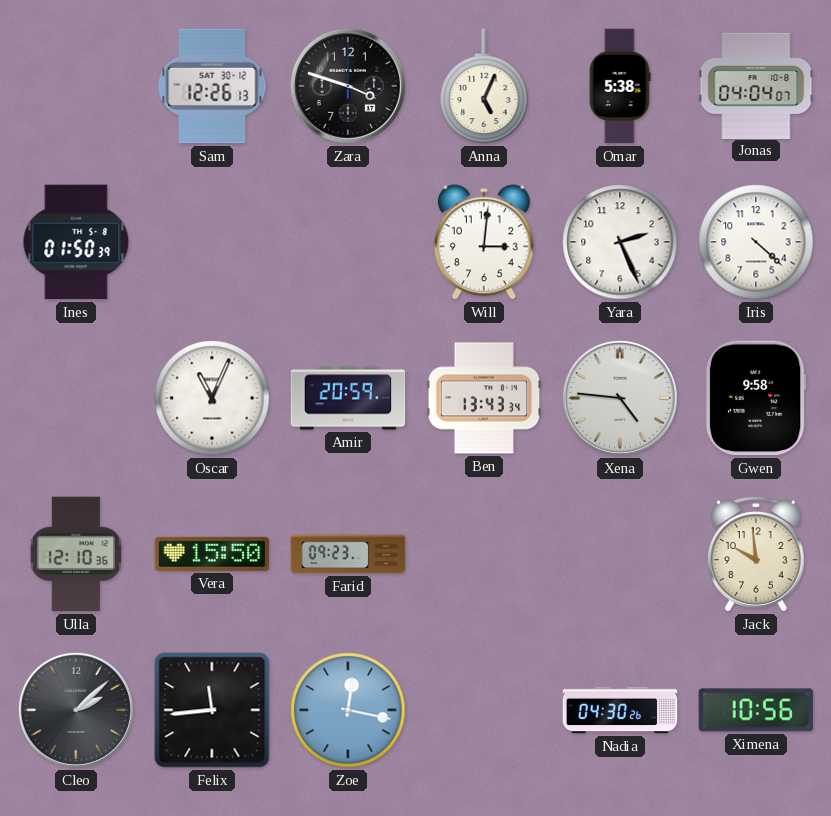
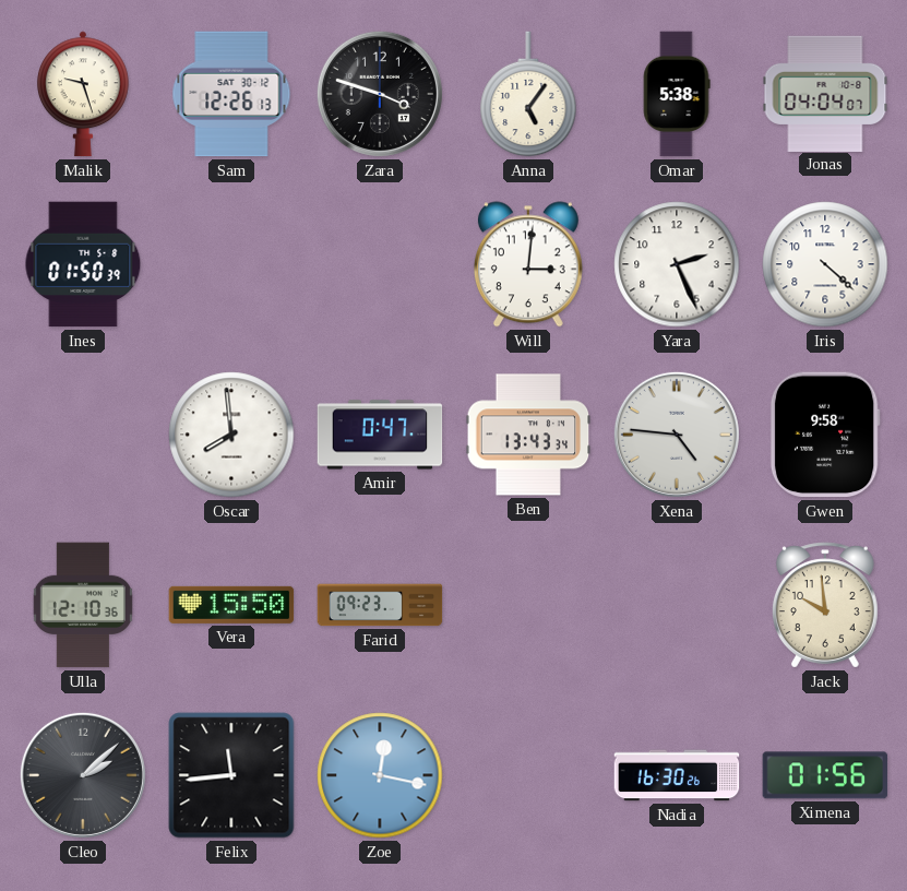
Malik: none -> 9:27
Anna: 5:04 -> 5:06
Oscar: 11:04 -> 7:59
Amir: 20:59 -> 0:47
Nadia: 04:30 -> 16:30
Ximena: 10:56 -> 01:56
